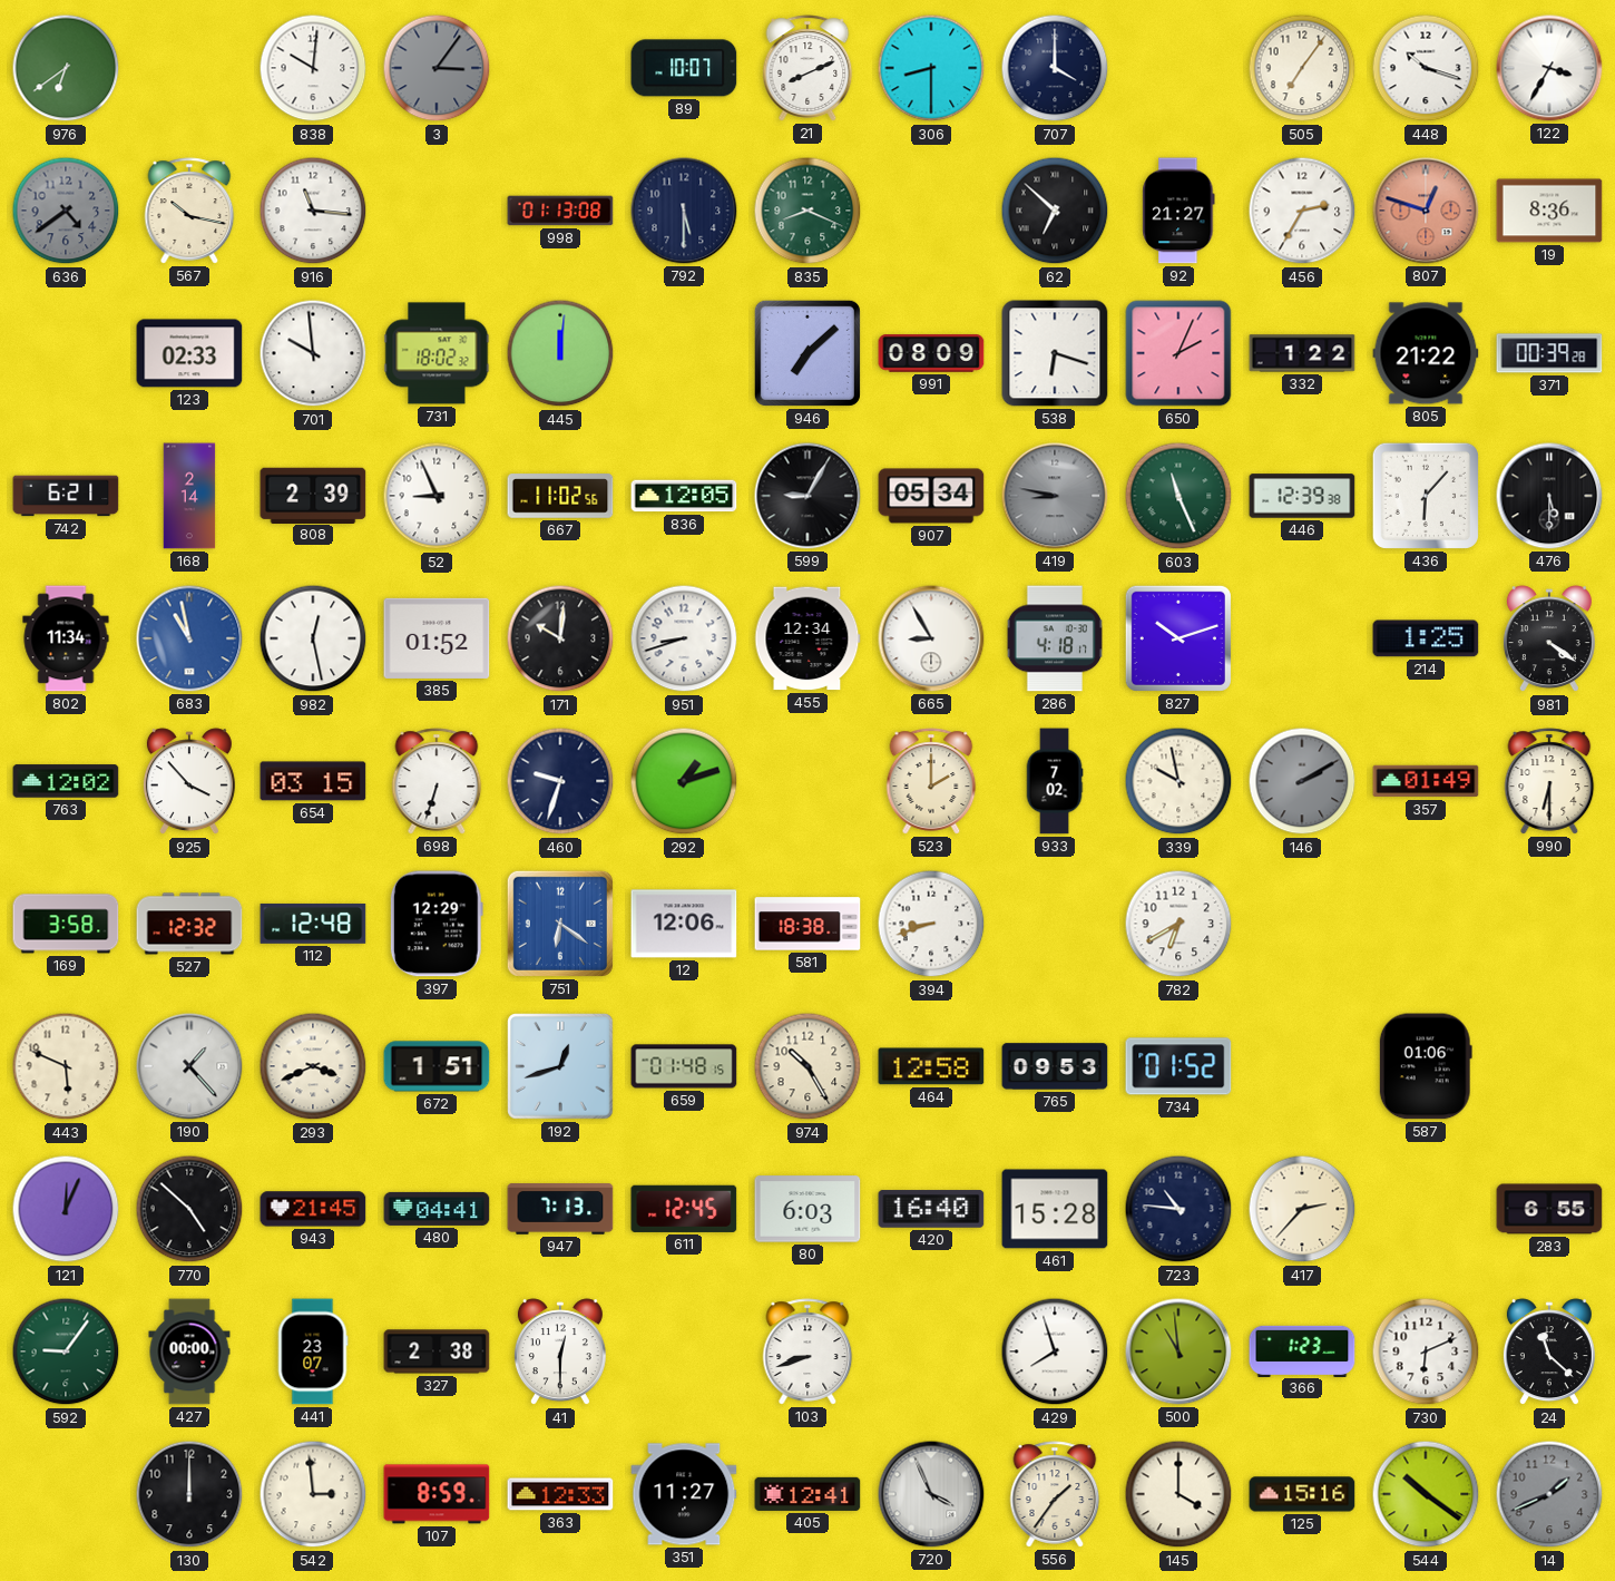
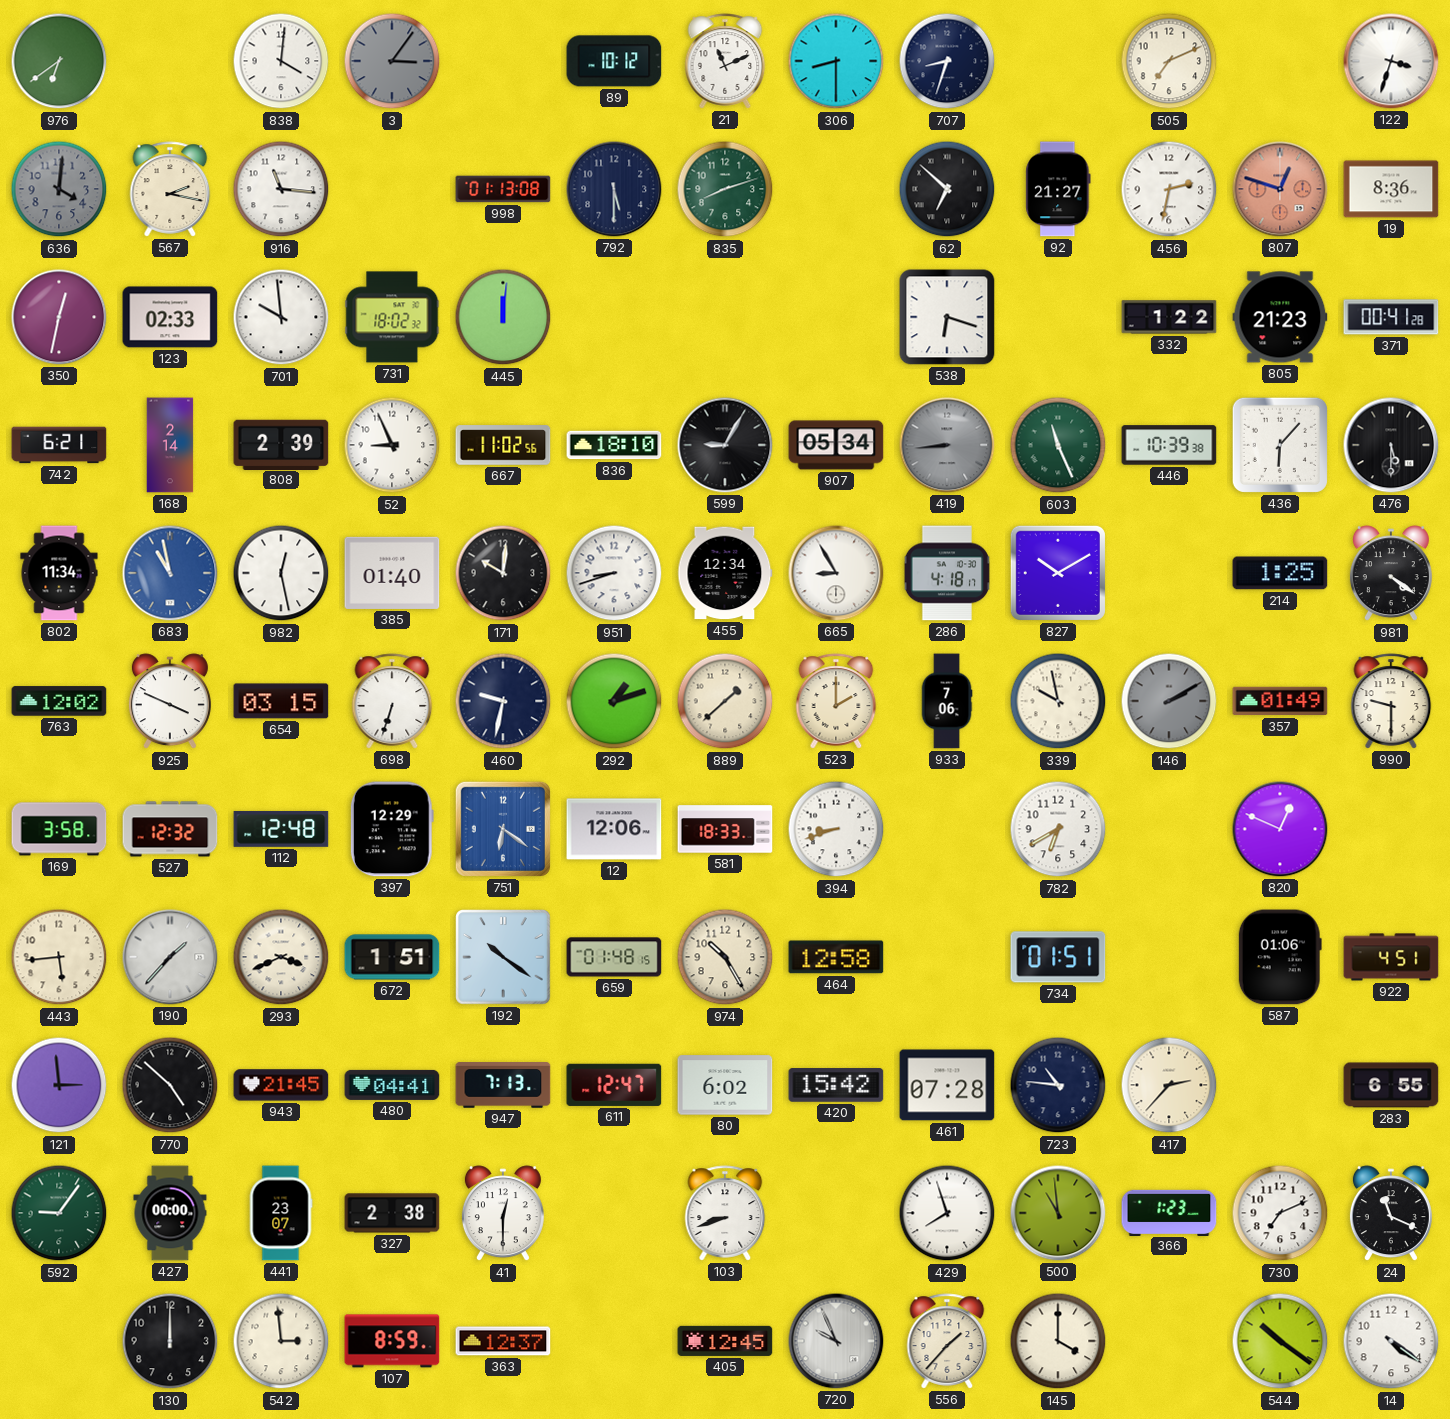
838: 10:01 -> 4:01
89: 10:07 -> 10:12
21: 8:11 -> 11:11
707: 4:00 -> 8:33
505: 7:06 -> 7:11
448: 10:18 -> none
122: 3:35 -> 3:33
636: 4:39 -> 4:01
567: 10:17 -> 2:17
835: 8:19 -> 8:12
456: 2:35 -> 2:32
350: none -> 12:32
946: 7:08 -> none
991: 08:09 -> none
650: 2:04 -> none
805: 21:22 -> 21:23
371: 00:39 -> 00:41
836: 12:05 -> 18:10
419: 8:47 -> 8:44
446: 12:39 -> 10:39
385: 01:52 -> 01:40
827: 10:12 -> 10:10
925: 3:53 -> 3:49
460: 9:33 -> 9:32
889: none -> 1:38
933: 7:02 -> 7:06
990: 6:30 -> 9:30
581: 18:38 -> 18:33
820: none -> 12:49
443: 5:49 -> 5:44
190: 1:23 -> 1:37
192: 12:42 -> 10:21
765: 09:53 -> none
734: 01:52 -> 01:51
922: none -> 4:51
121: 12:04 -> 2:59
611: 12:45 -> 12:47
80: 6:03 -> 6:02
420: 16:40 -> 15:42
461: 15:28 -> 07:28
730: 6:11 -> 7:11
24: 11:22 -> 11:19
363: 12:33 -> 12:37
351: 11:27 -> none
405: 12:41 -> 12:45
720: 3:56 -> 9:56
556: 1:36 -> 1:37
125: 15:16 -> none
14: 1:41 -> 4:21
14 dial: grey -> white
